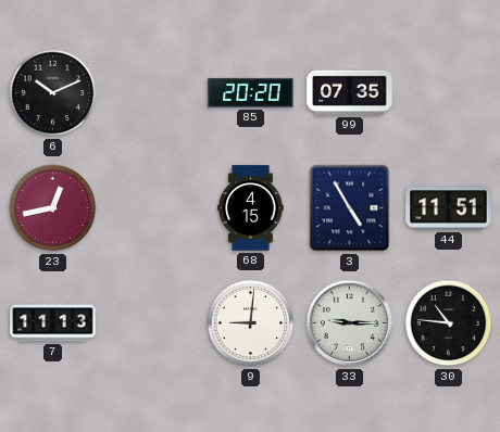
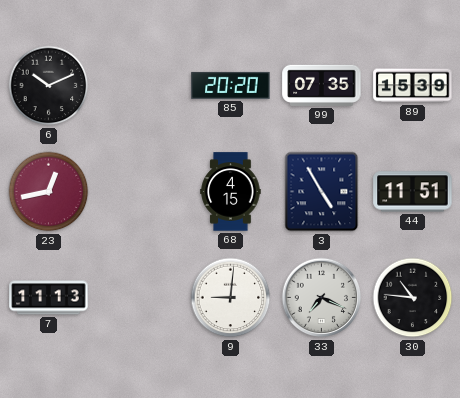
89: none -> 15:39
33: 9:15 -> 7:19
